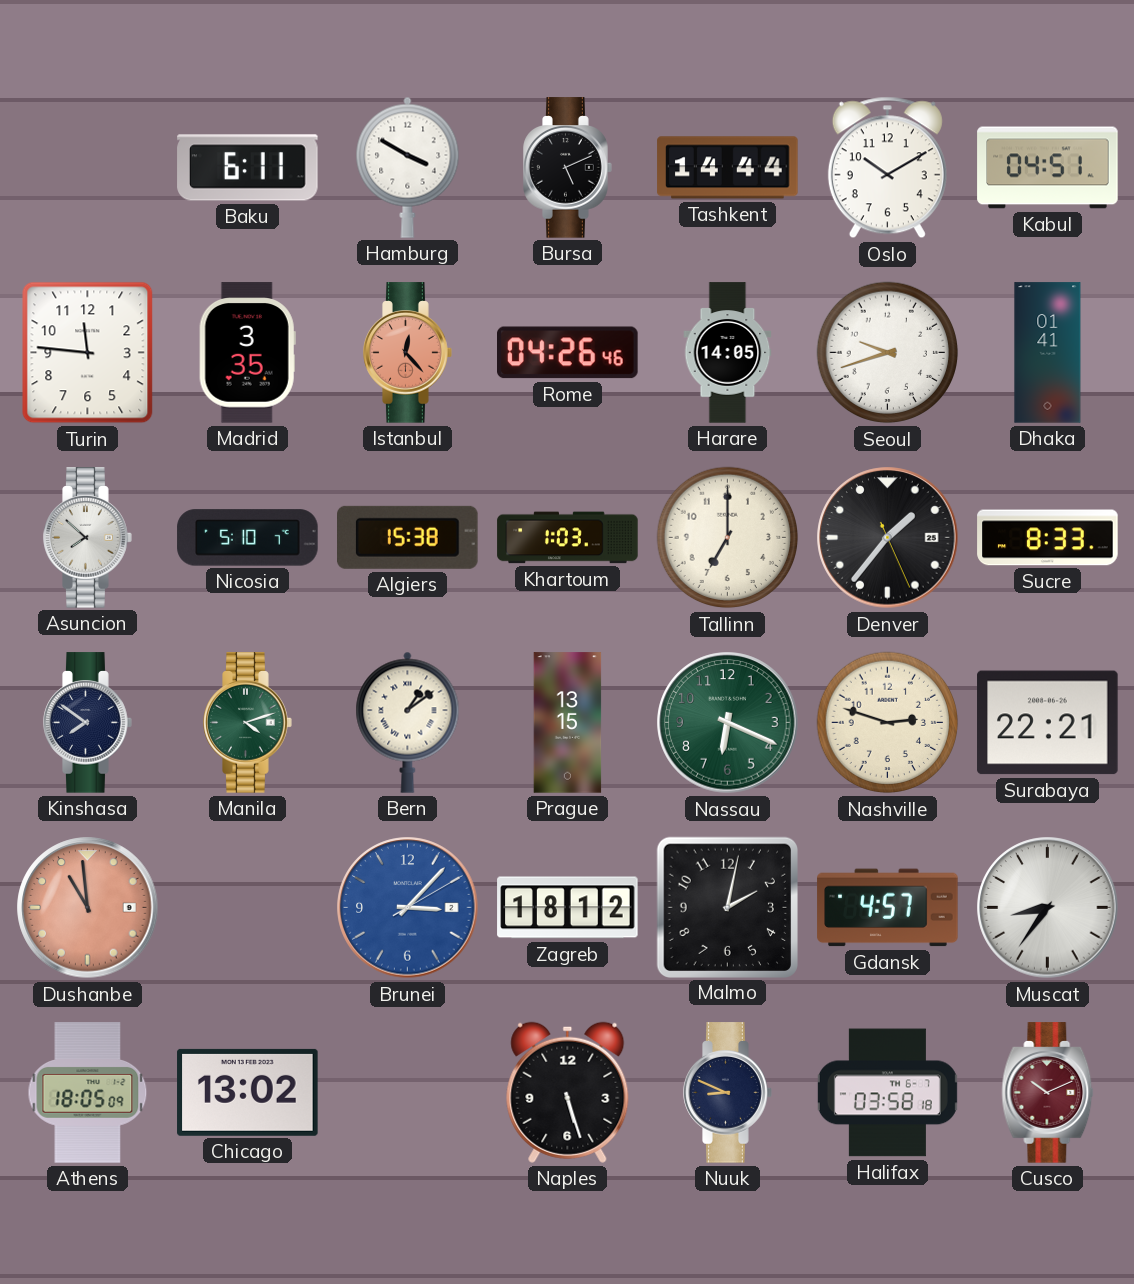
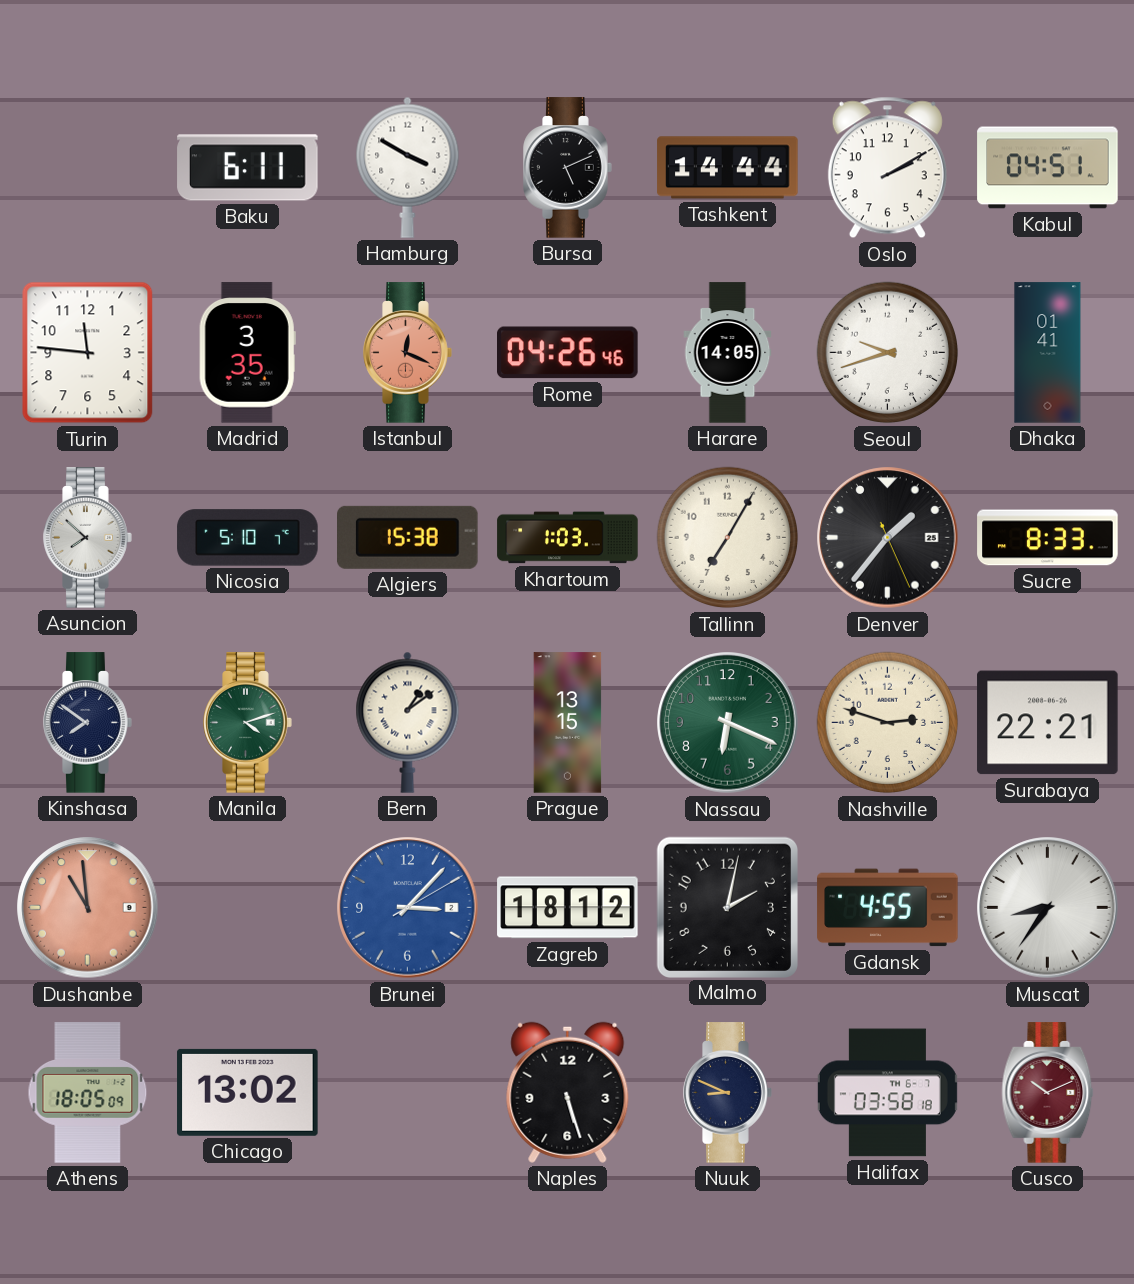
Oslo: 10:10 -> 2:10
Istanbul: 12:23 -> 12:19
Tallinn: 7:00 -> 7:05
Gdansk: 4:57 -> 4:55
